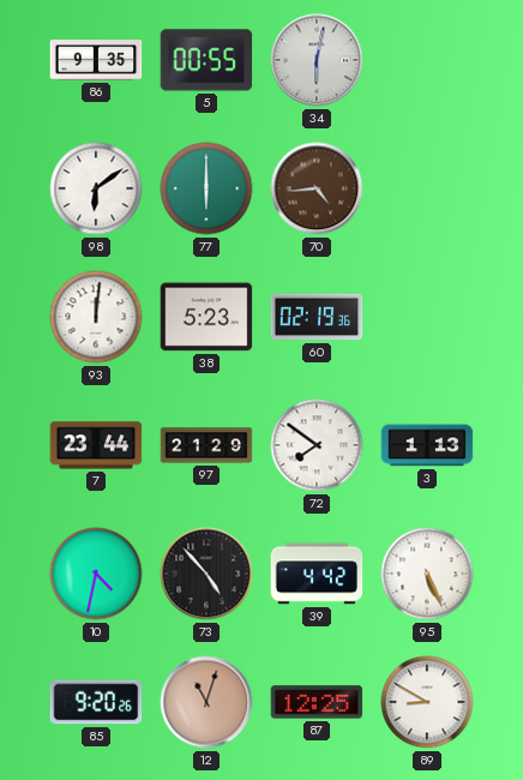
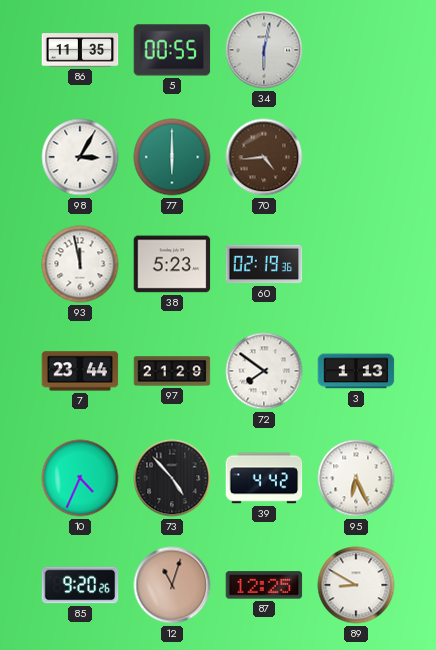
86: 9:35 -> 11:35
98: 6:09 -> 3:05
93: 12:01 -> 11:58
10: 4:32 -> 4:34
95: 5:26 -> 6:26
